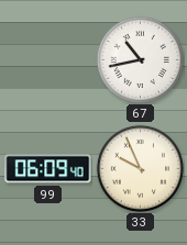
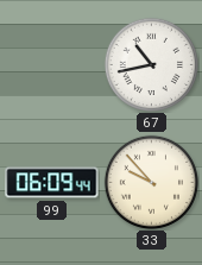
99: 06:09:40 -> 06:09:44
33: 9:56 -> 9:53
